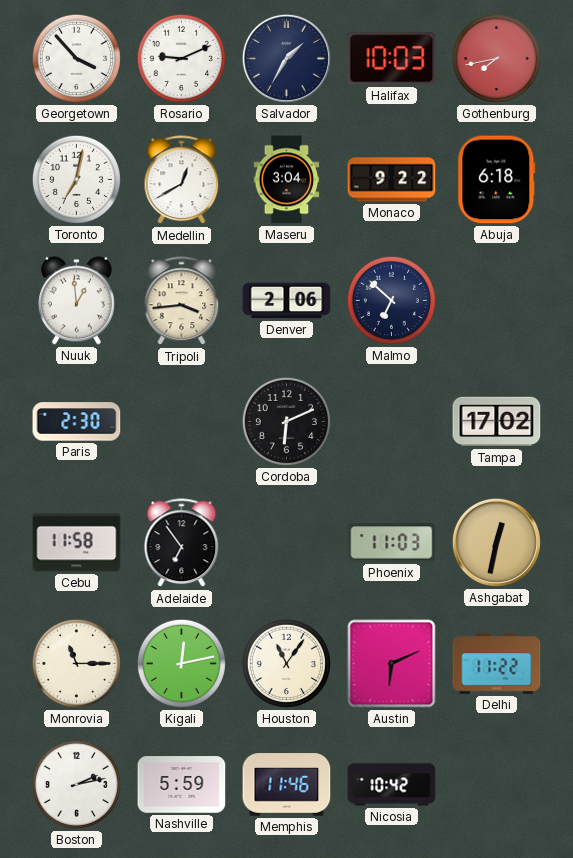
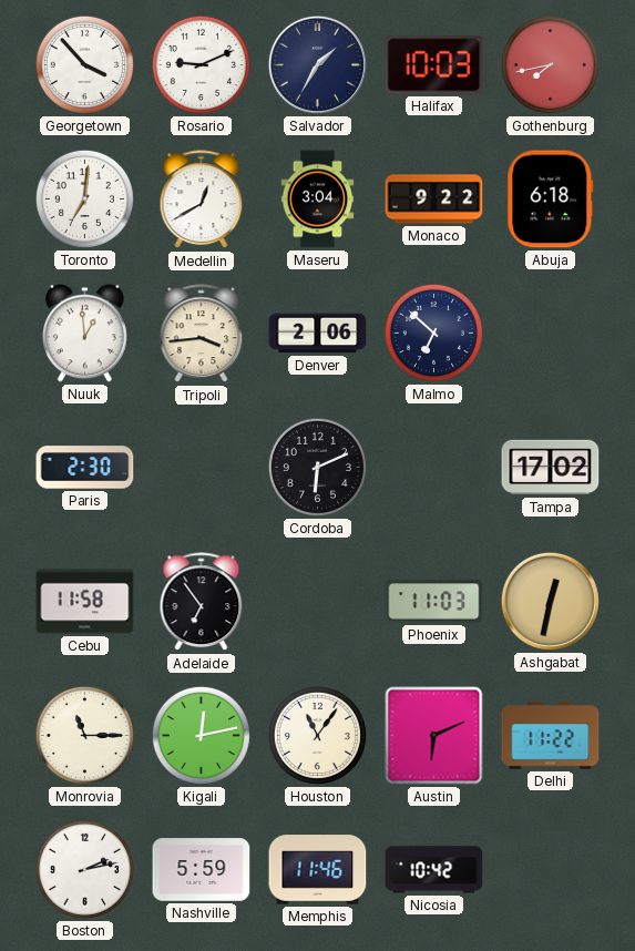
Toronto: 7:02 -> 7:01
